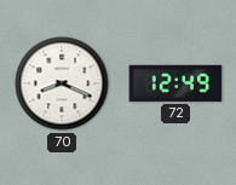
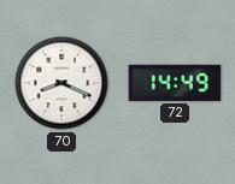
72: 12:49 -> 14:49
